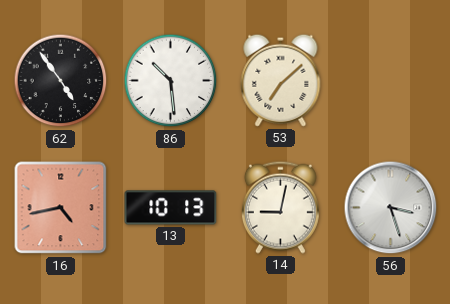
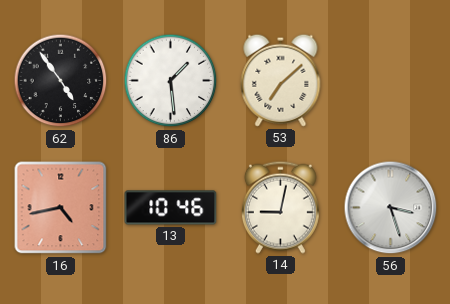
86: 10:29 -> 1:29
13: 10:13 -> 10:46
